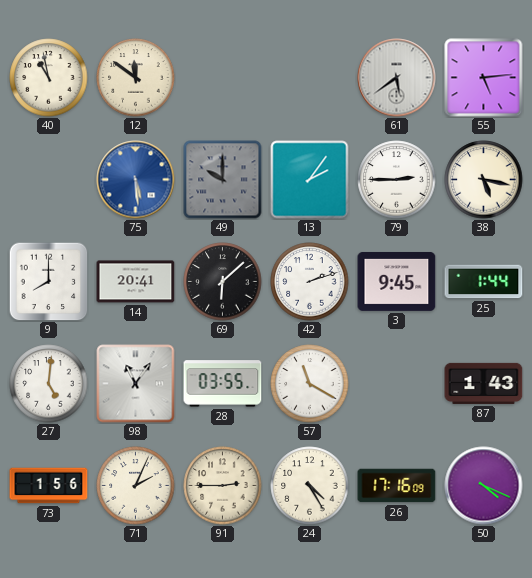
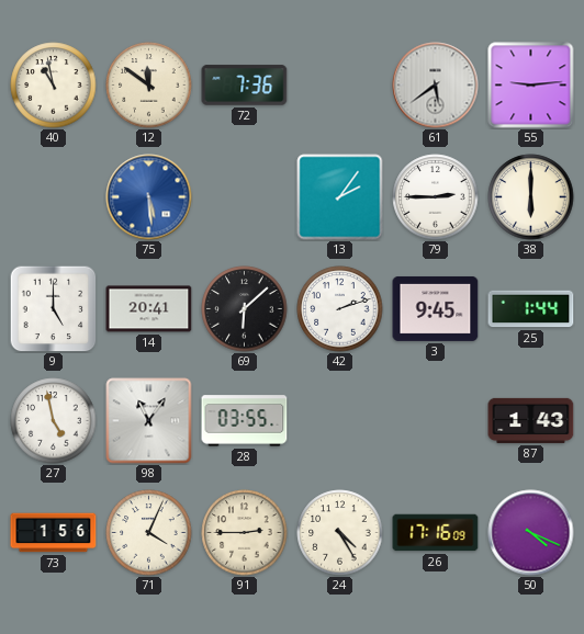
72: none -> 7:36
55: 5:14 -> 9:14
49: 10:00 -> none
38: 5:17 -> 6:00
9: 8:00 -> 5:00
27: 5:01 -> 4:58
57: 11:20 -> none
71: 2:04 -> 4:04
